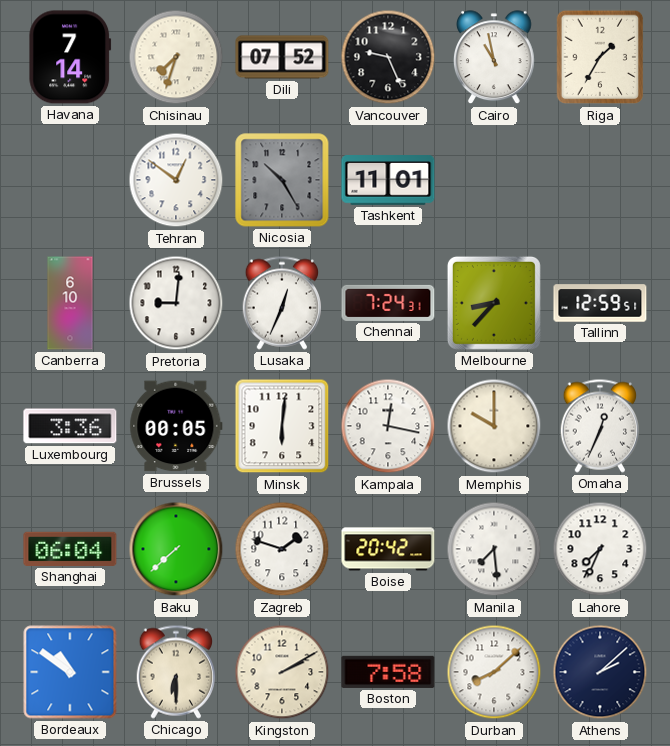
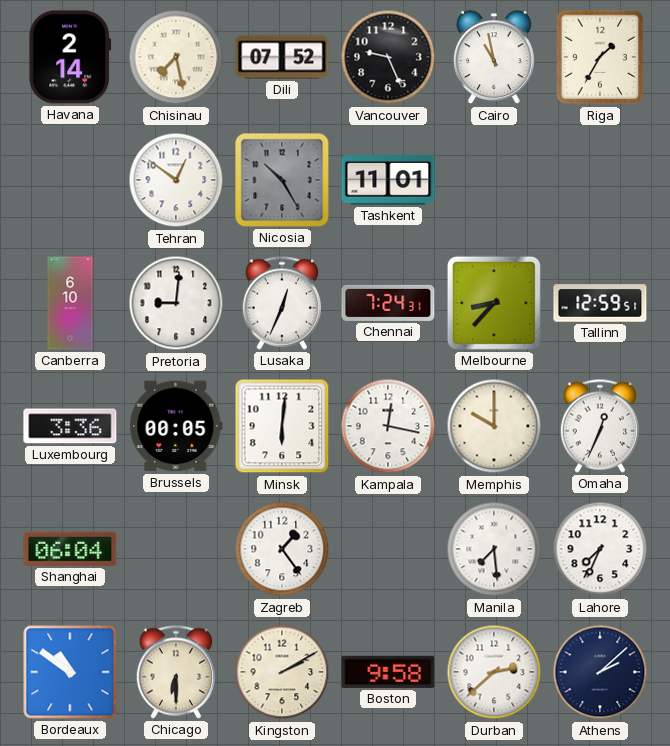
Havana: 7:14 -> 2:14
Chisinau: 7:33 -> 7:28
Baku: 7:38 -> none
Zagreb: 1:48 -> 1:24
Boise: 20:42 -> none
Boston: 7:58 -> 9:58
Durban: 8:08 -> 2:38
